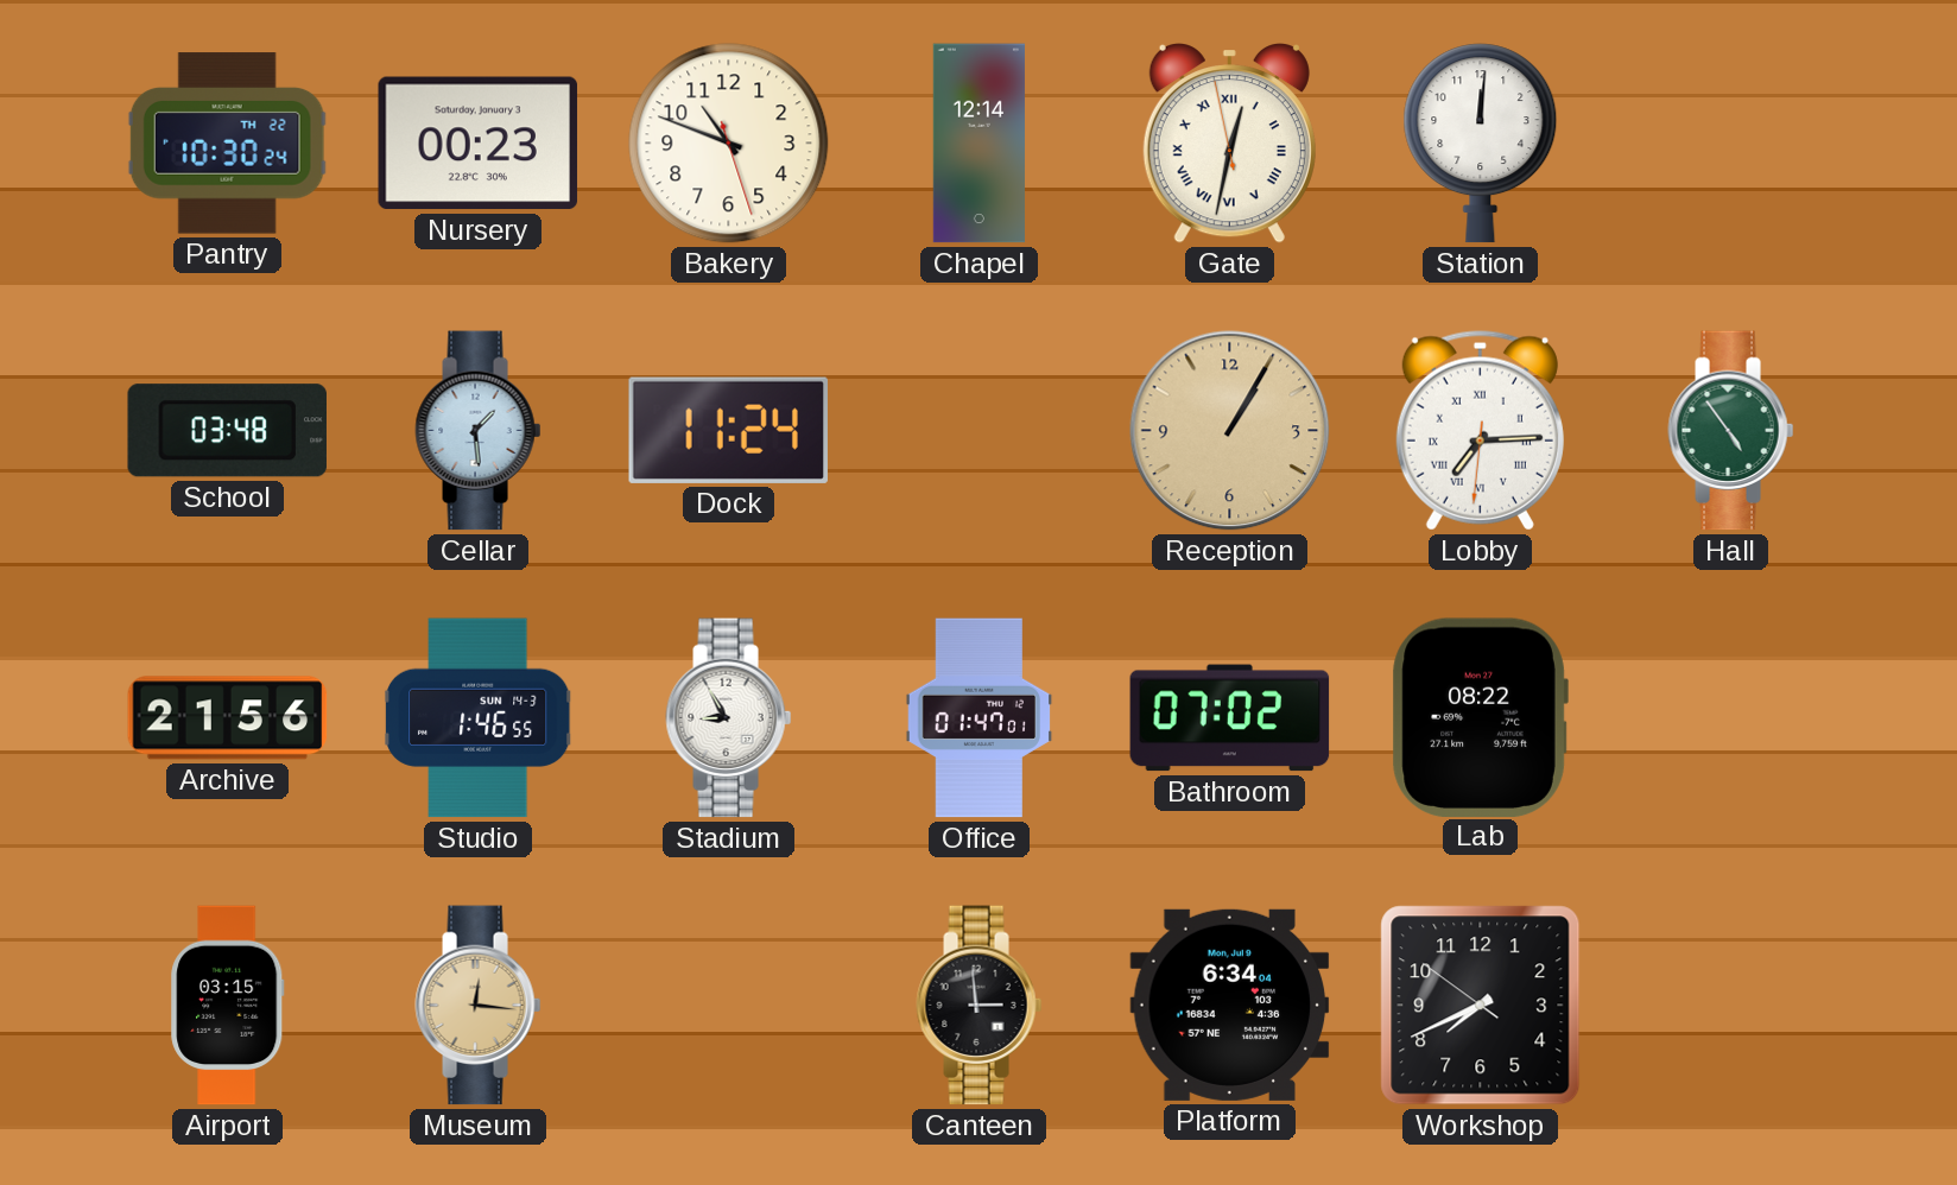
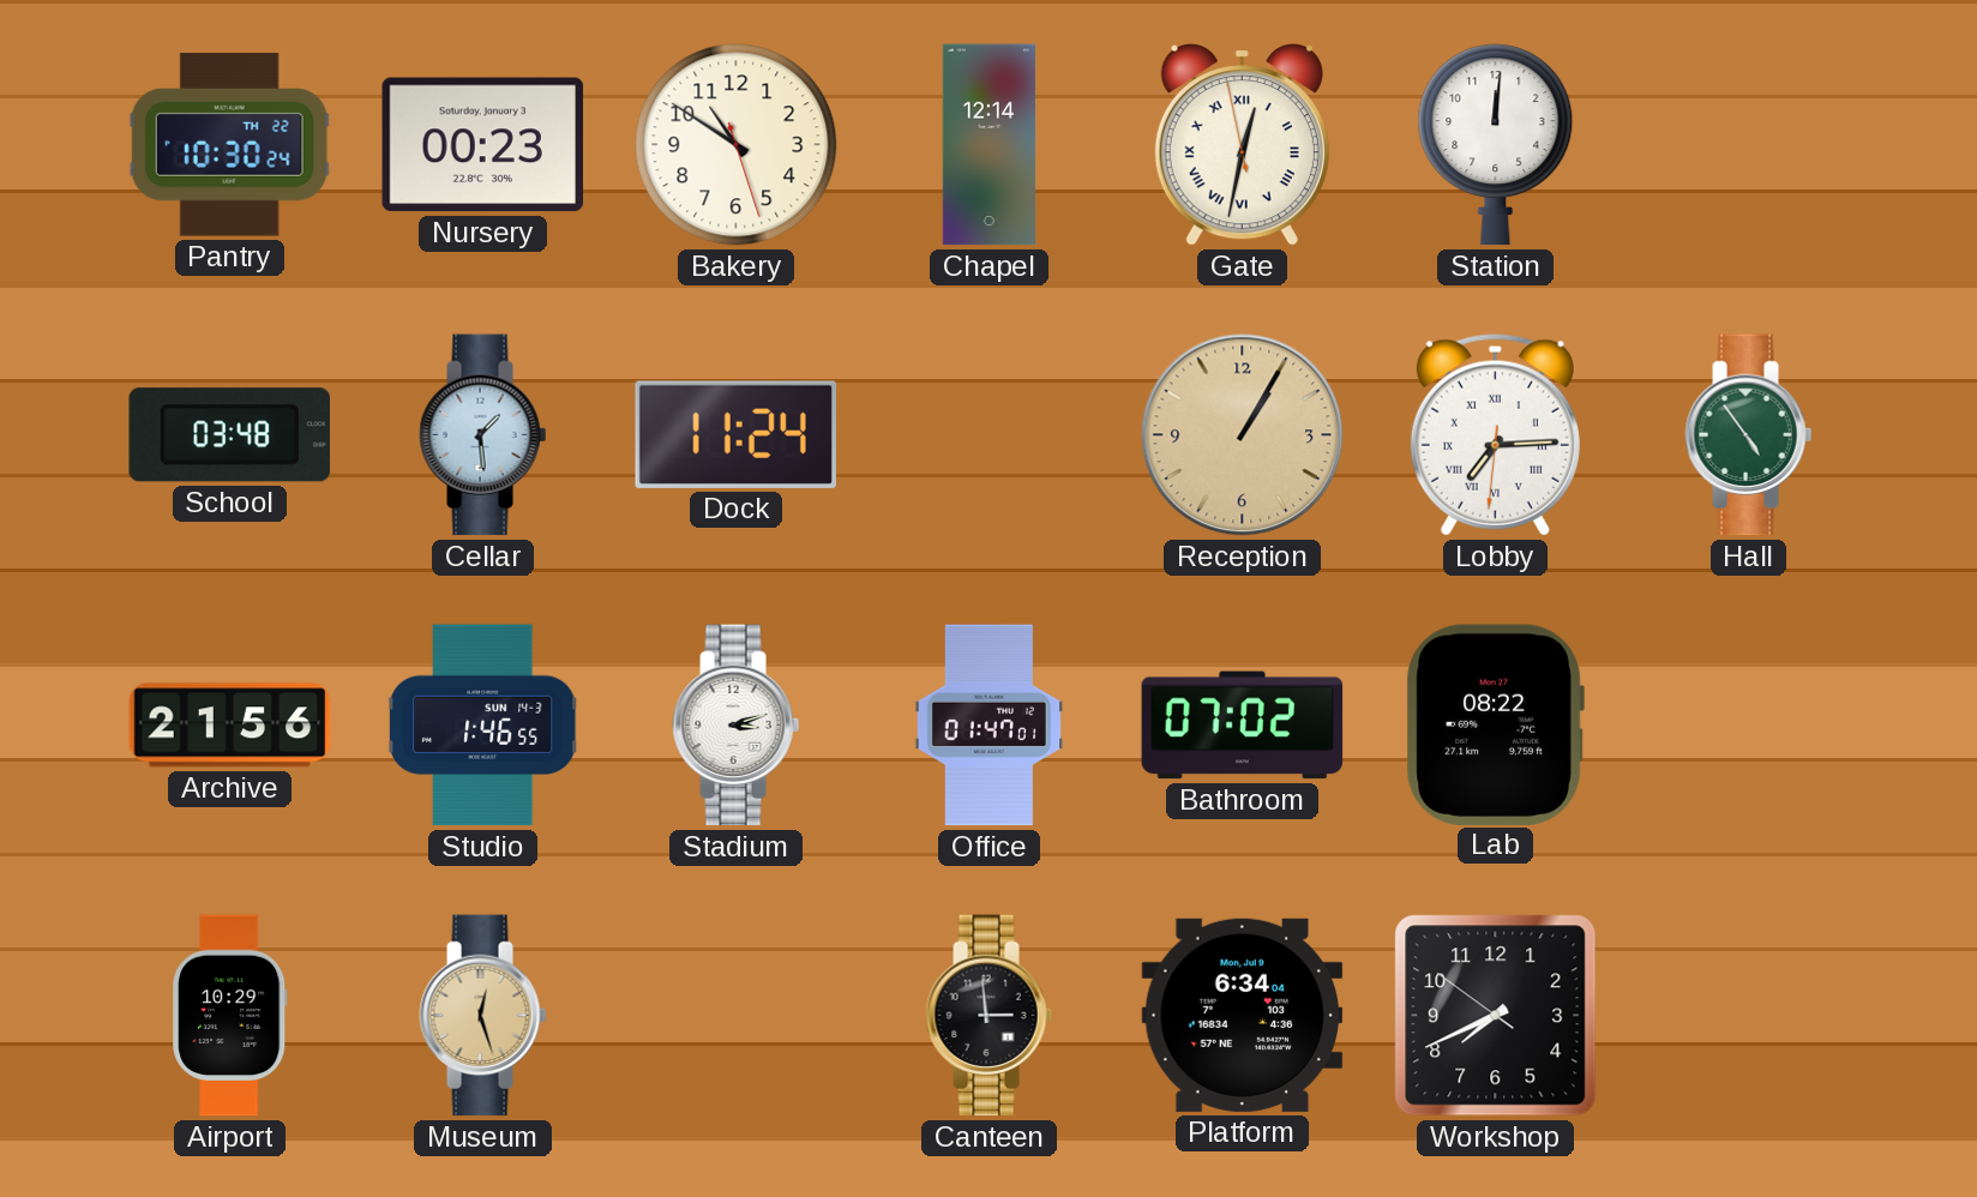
Bakery: 10:48 -> 10:50
Stadium: 8:55 -> 3:12
Airport: 03:15 -> 10:29
Museum: 12:16 -> 12:27
